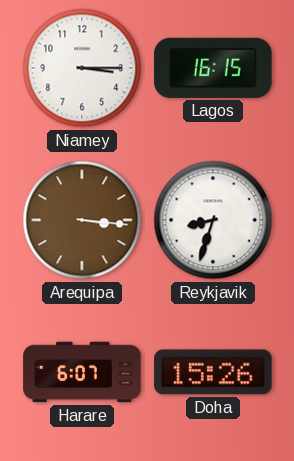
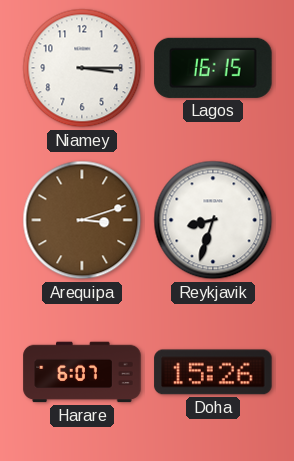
Arequipa: 3:16 -> 3:12
